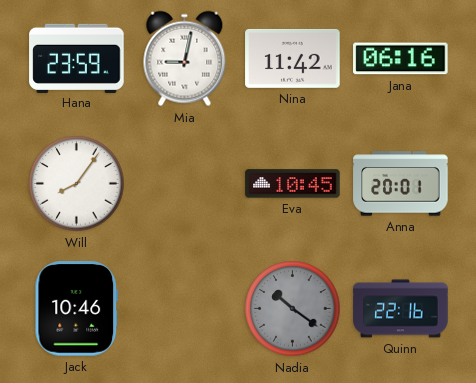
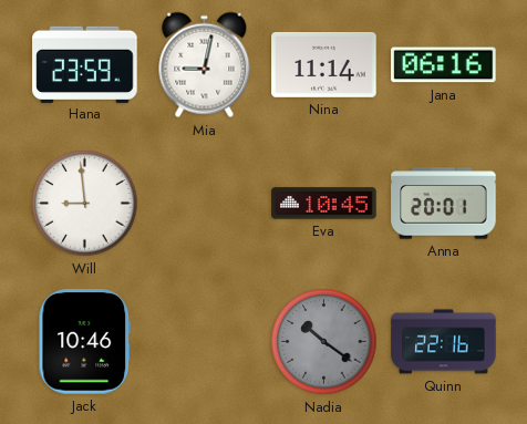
Nina: 11:42 -> 11:14
Will: 8:06 -> 8:59
